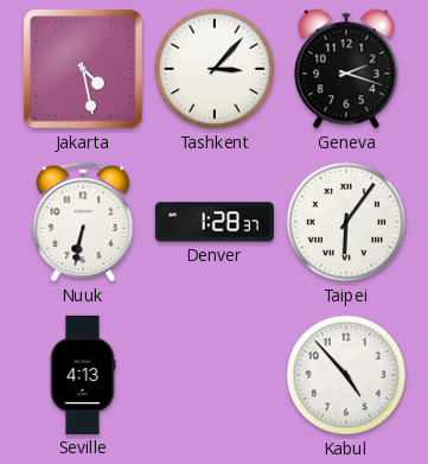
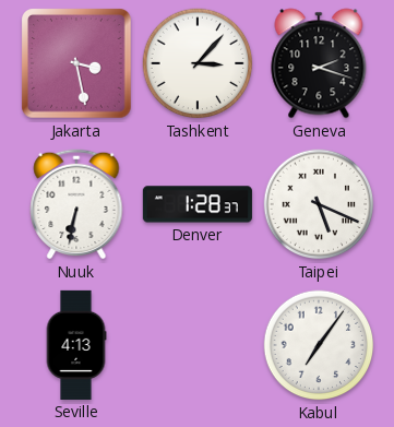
Jakarta: 4:28 -> 3:28
Taipei: 6:06 -> 5:19
Kabul: 4:53 -> 7:06
